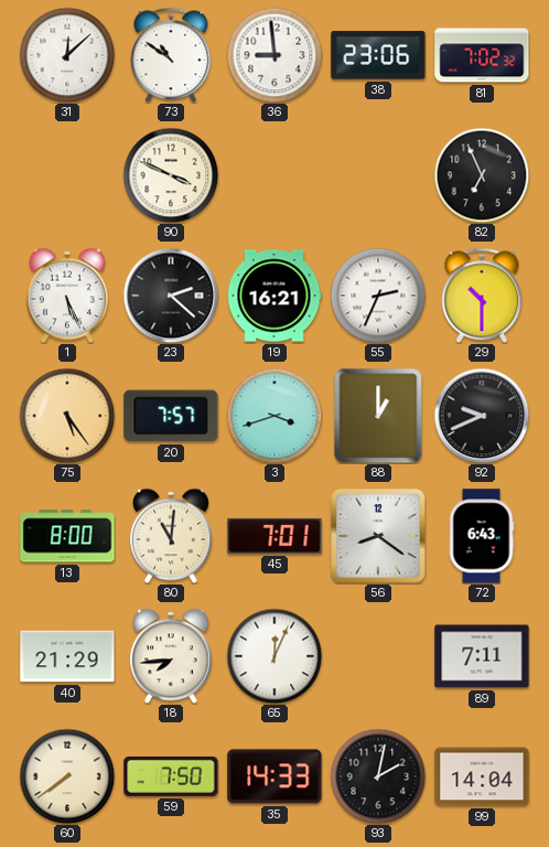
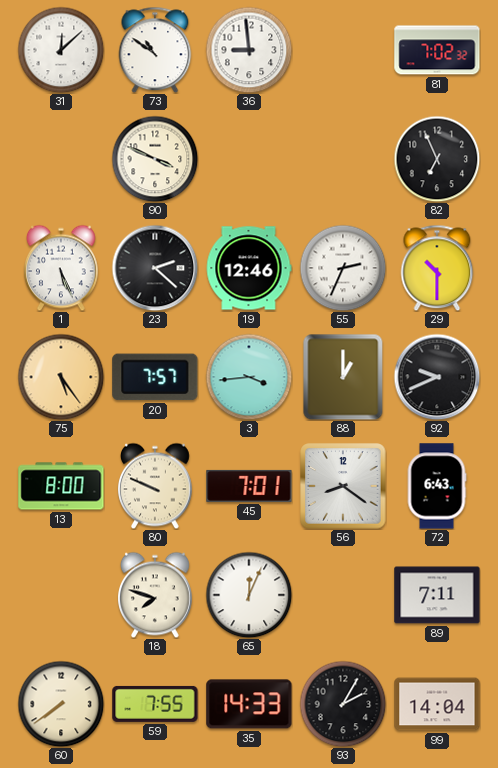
38: 23:06 -> none
19: 16:21 -> 12:46
3: 3:42 -> 3:44
80: 11:01 -> 9:49
40: 21:29 -> none
18: 7:44 -> 7:48
59: 7:50 -> 7:55
93: 2:02 -> 2:05
